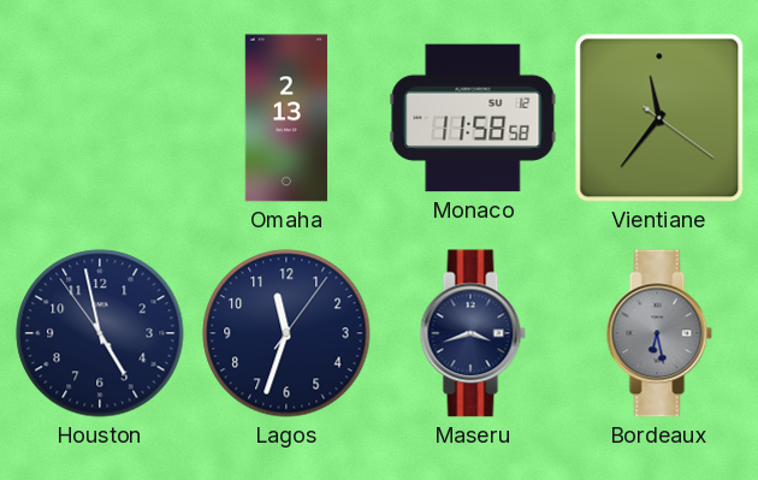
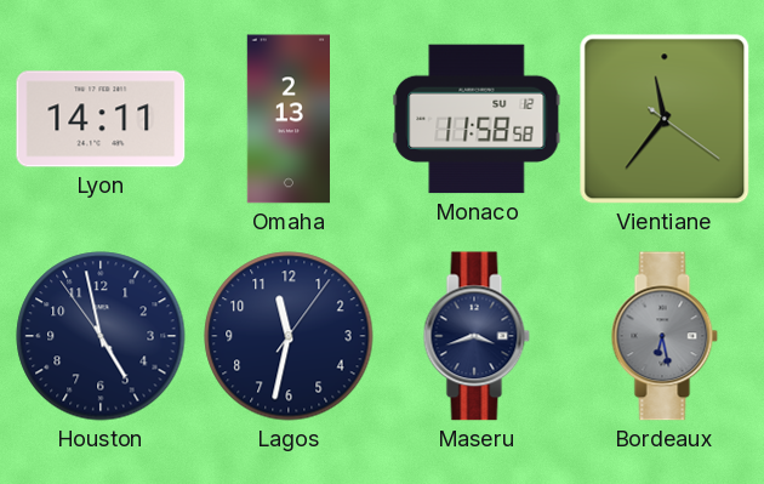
Lyon: none -> 14:11
Lagos: 11:33 -> 11:32
